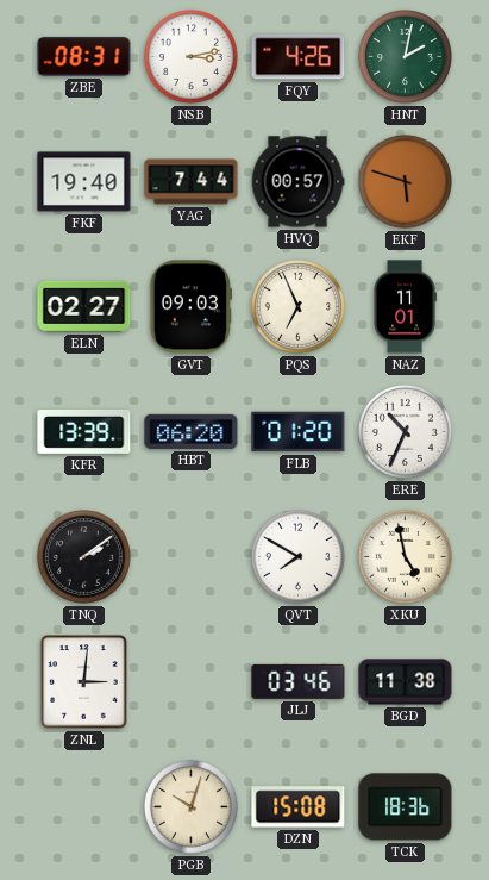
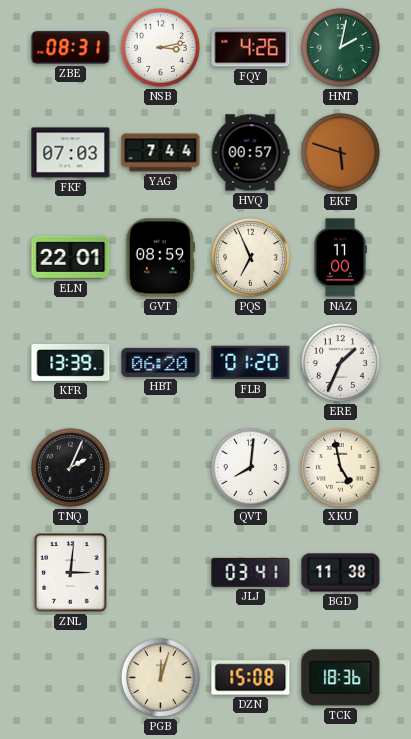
FKF: 19:40 -> 07:03
ELN: 02:27 -> 22:01
GVT: 09:03 -> 08:59
NAZ: 11:01 -> 11:00
ERE: 10:34 -> 1:34
TNQ: 2:09 -> 2:04
QVT: 7:50 -> 8:01
JLJ: 03:46 -> 03:41
PGB: 10:03 -> 12:03
